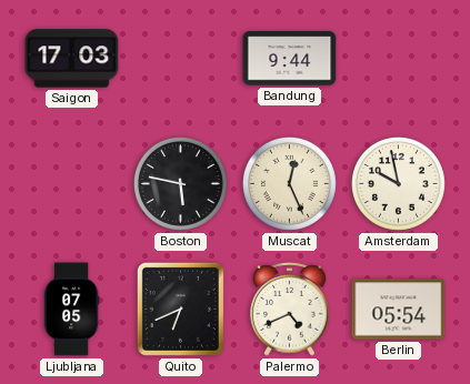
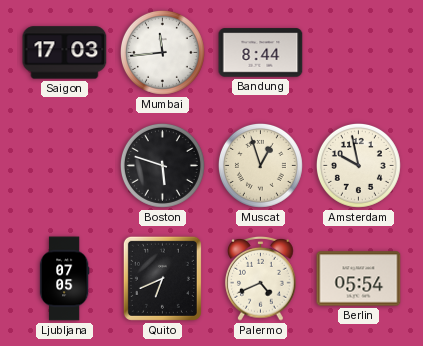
Mumbai: none -> 11:44
Bandung: 9:44 -> 8:44
Boston: 5:47 -> 5:48
Muscat: 12:26 -> 12:57
